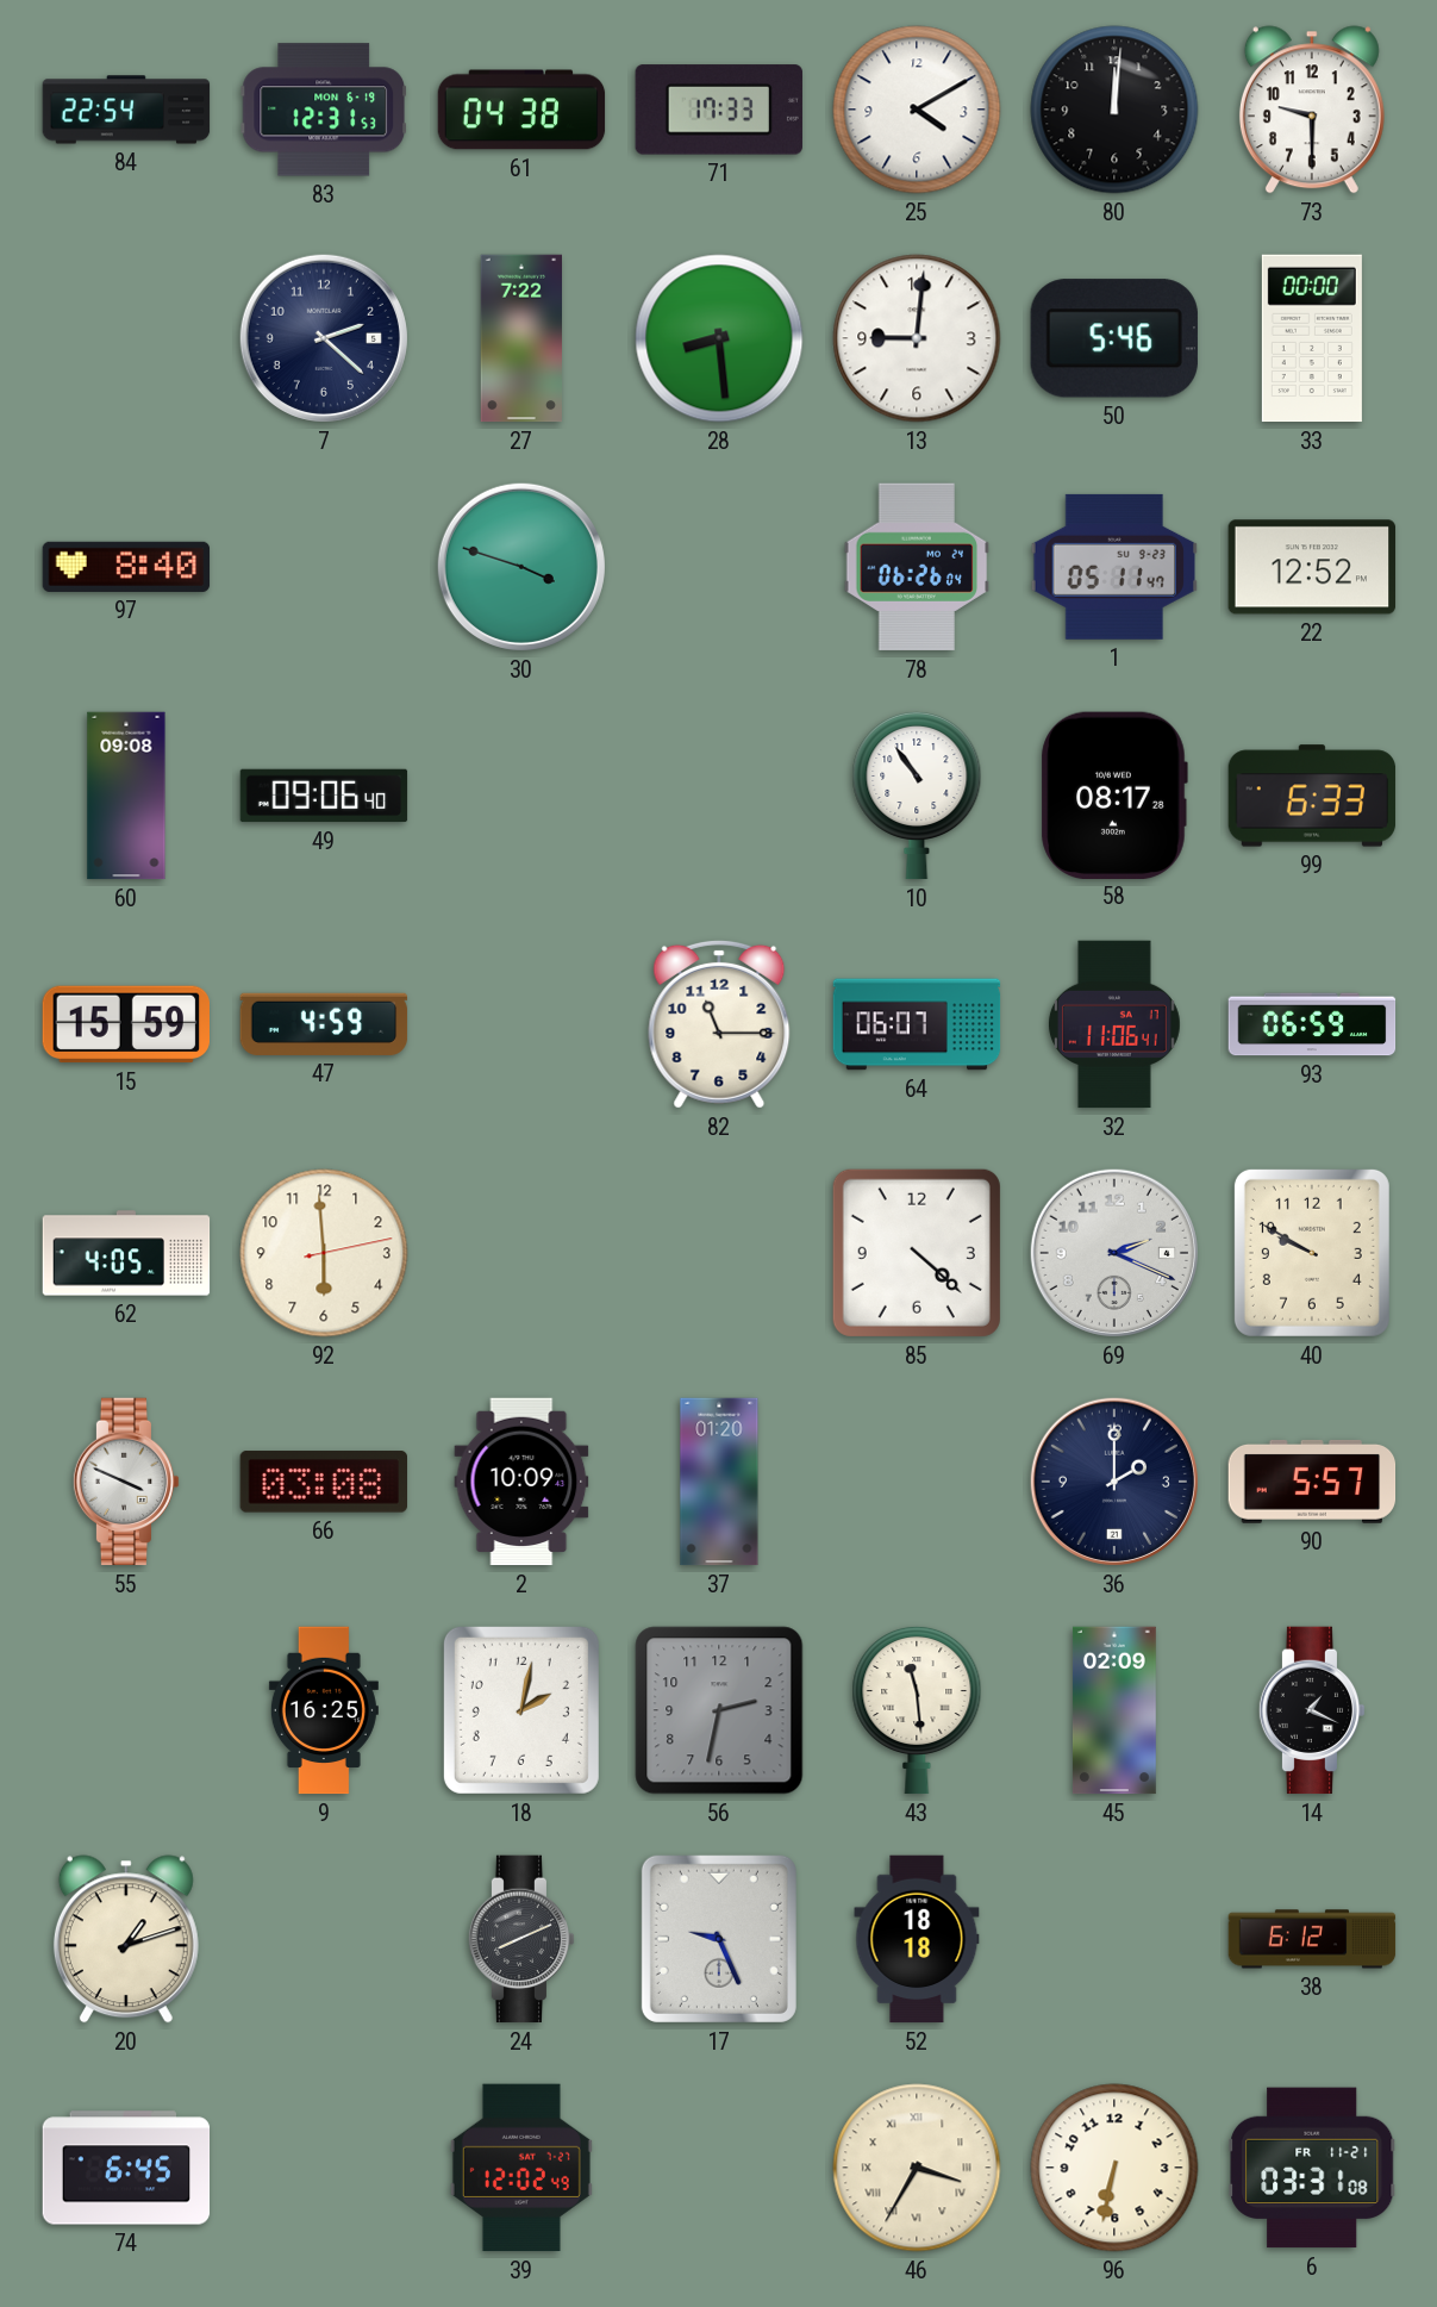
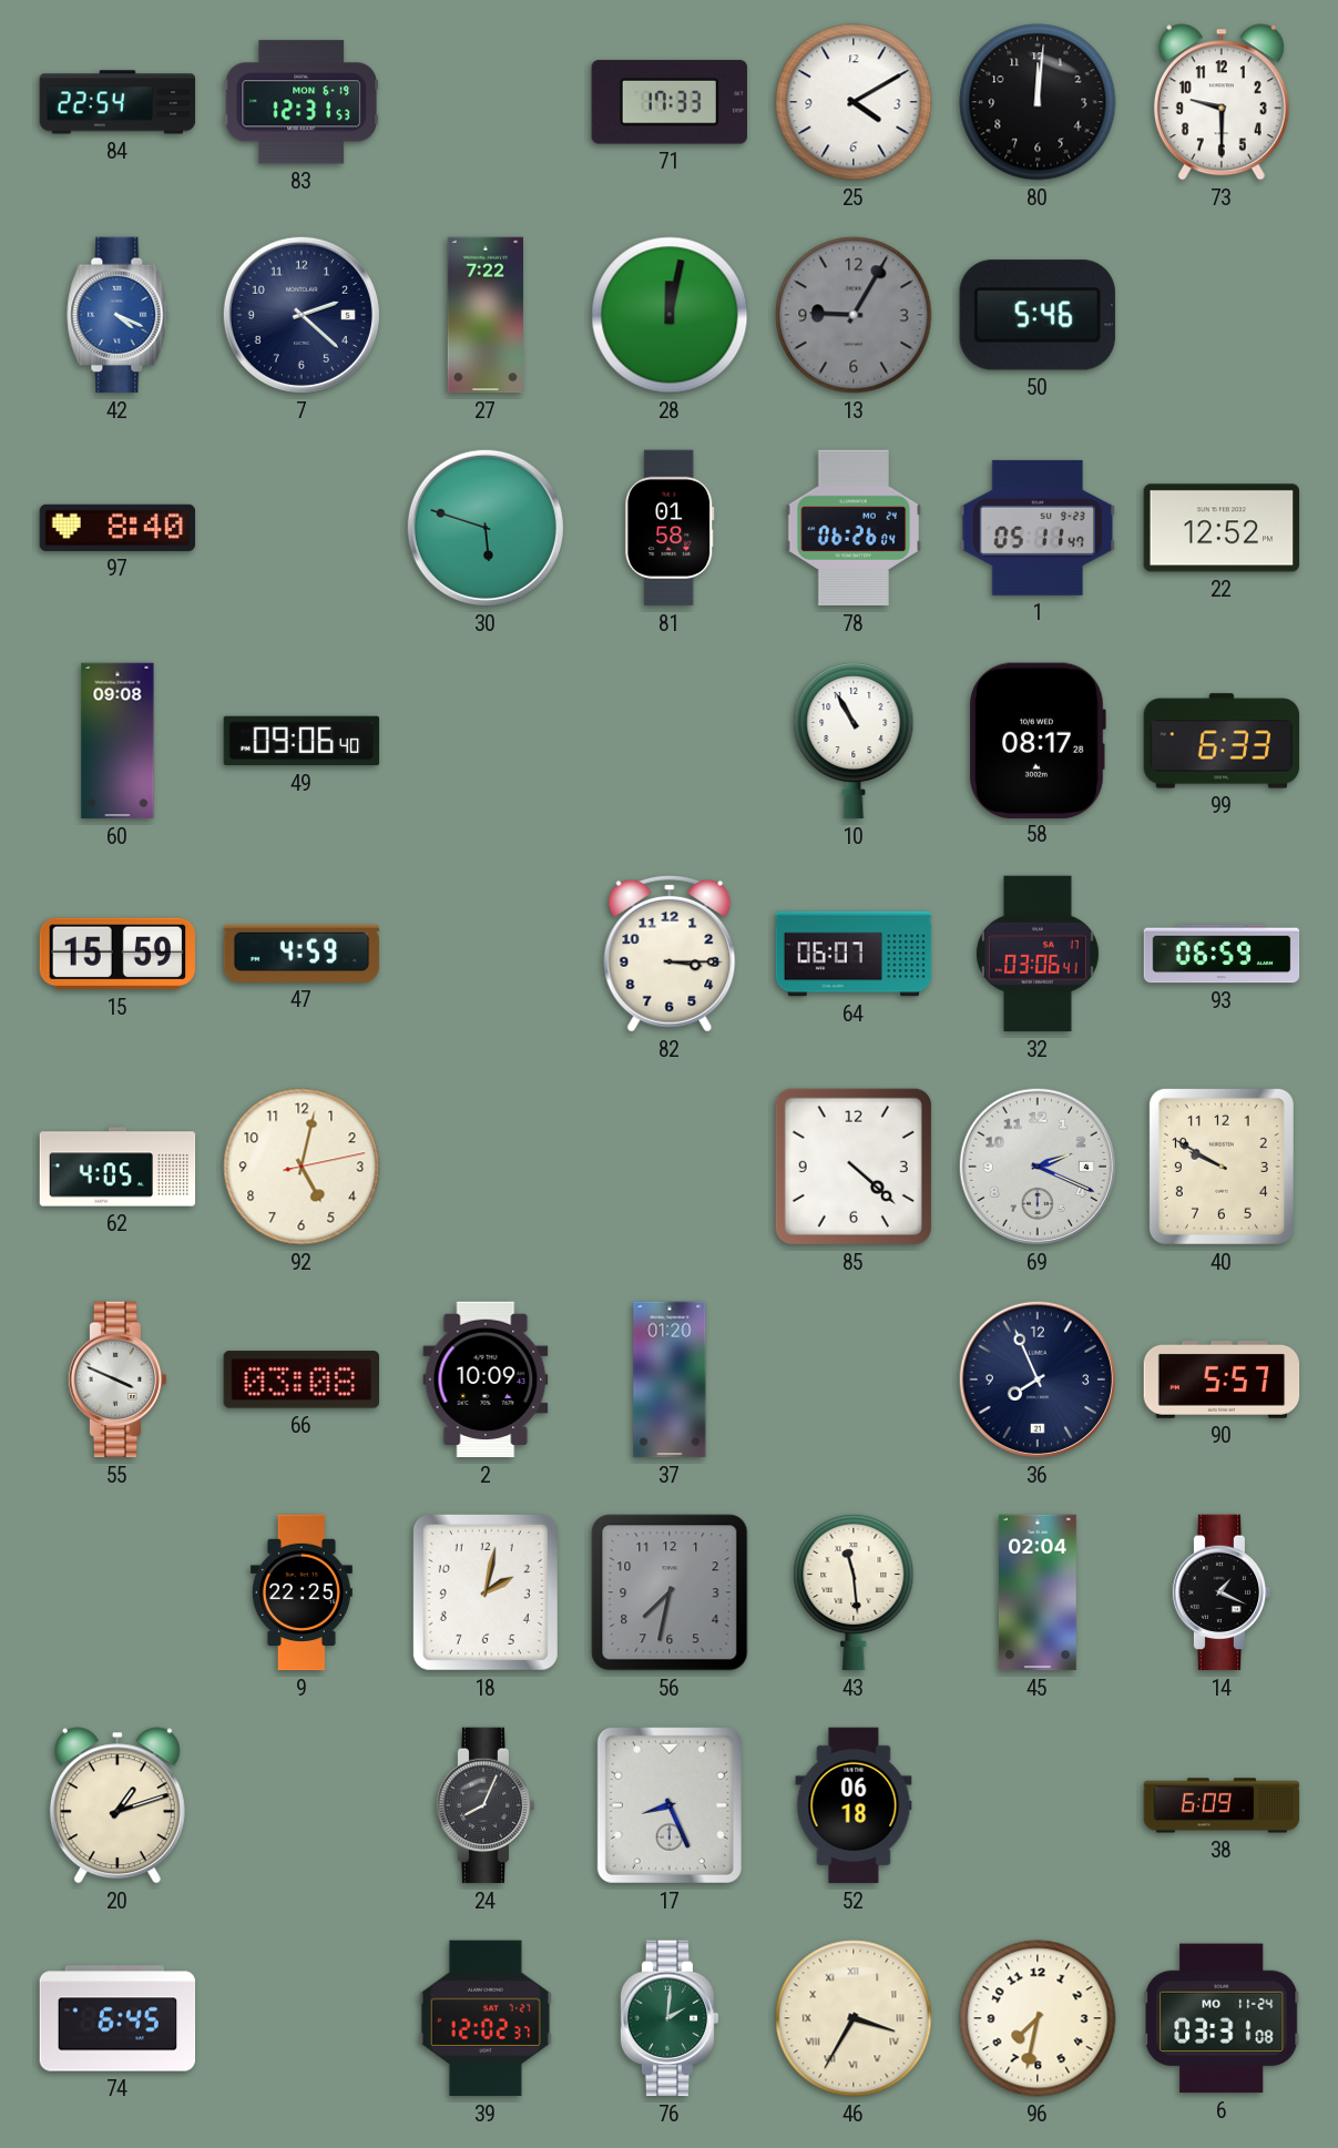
61: 04:38 -> none
42: none -> 4:19
28: 8:29 -> 12:02
13: 9:01 -> 9:05
13 dial: white -> grey
33: 00:00 -> none
30: 3:48 -> 5:48
81: none -> 01:58
10: 10:54 -> 10:55
82: 11:15 -> 3:15
32: 11:06 -> 03:06
92: 5:59 -> 5:02
36: 2:00 -> 7:56
9: 16:25 -> 22:25
56: 2:32 -> 7:32
45: 02:09 -> 02:04
24: 8:11 -> 8:04
17: 9:26 -> 8:26
52: 18:18 -> 06:18
38: 6:12 -> 6:09
39: 12:02:49 -> 12:02:37
76: none -> 2:01
96: 6:32 -> 7:32
6 date: FR 11-21 -> MO 11-24
